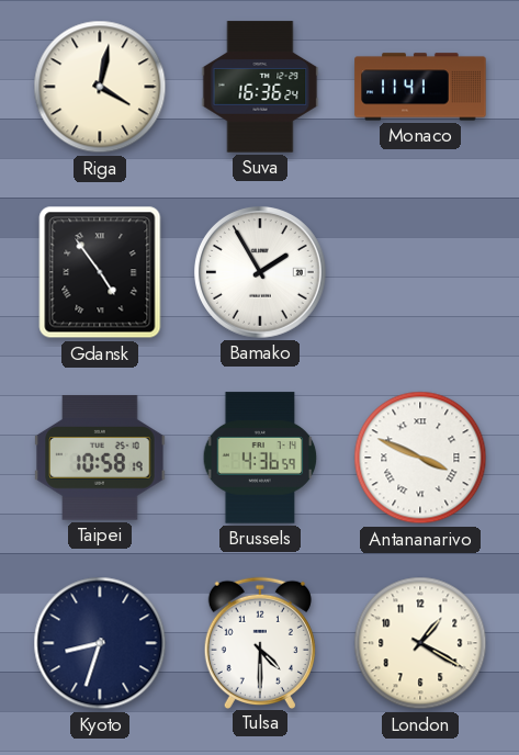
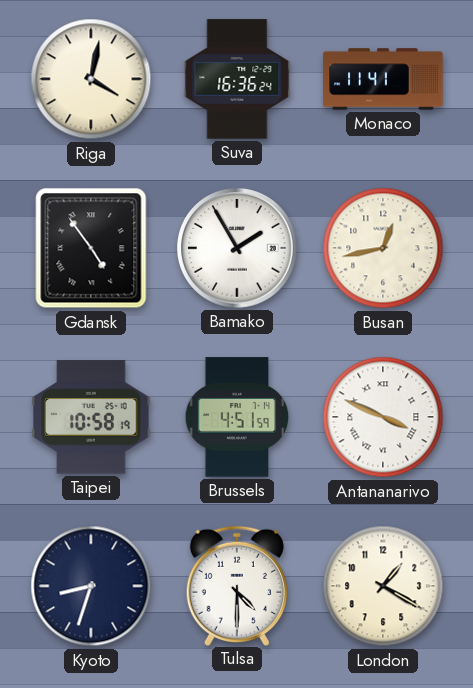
Busan: none -> 12:43
Brussels: 4:36 -> 4:51
